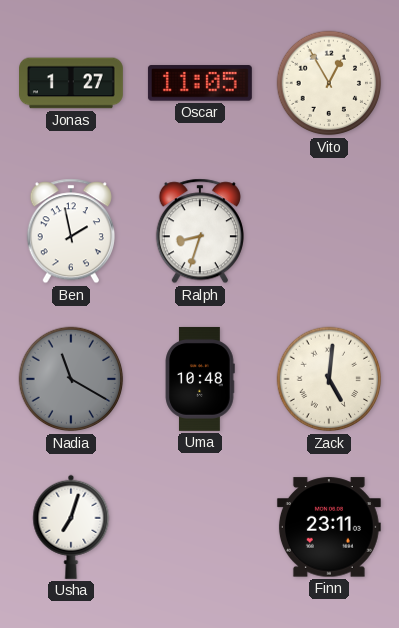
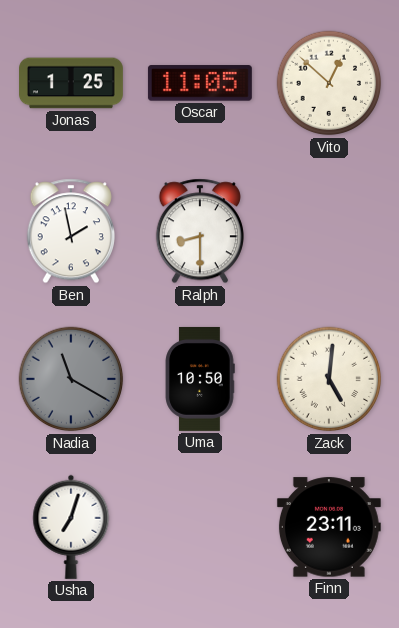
Jonas: 1:27 -> 1:25
Vito: 12:55 -> 12:52
Ralph: 8:33 -> 8:30
Uma: 10:48 -> 10:50
